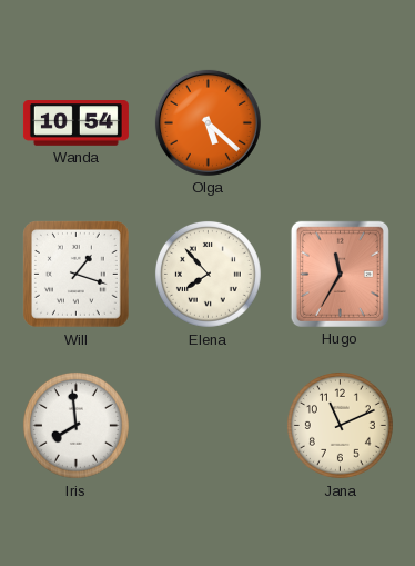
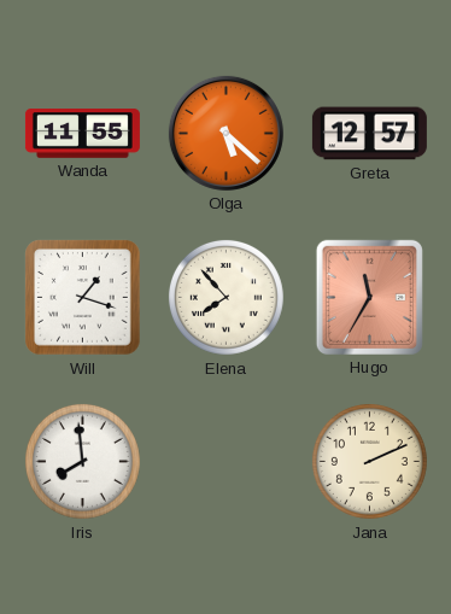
Wanda: 10:54 -> 11:55
Greta: none -> 12:57
Jana: 11:11 -> 2:11
